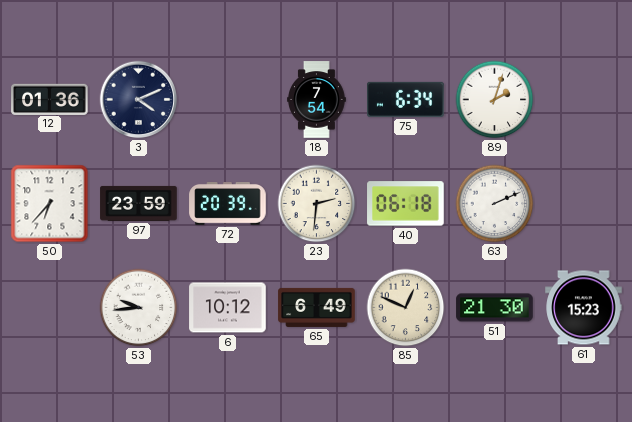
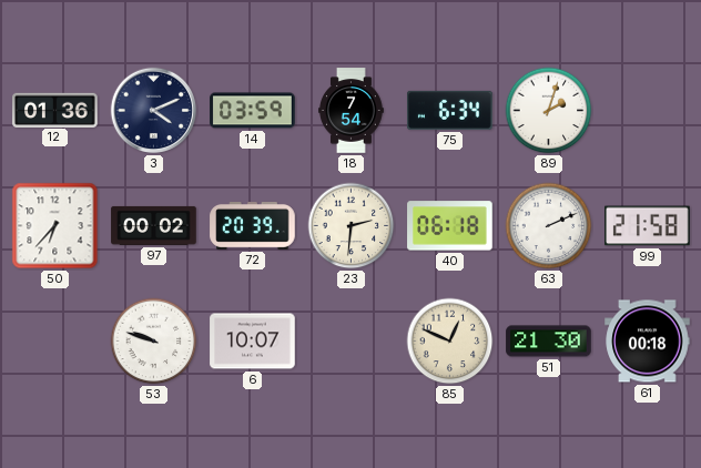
14: none -> 03:59
97: 23:59 -> 00:02
99: none -> 21:58
53: 9:44 -> 9:48
6: 10:12 -> 10:07
65: 6:49 -> none
61: 15:23 -> 00:18
